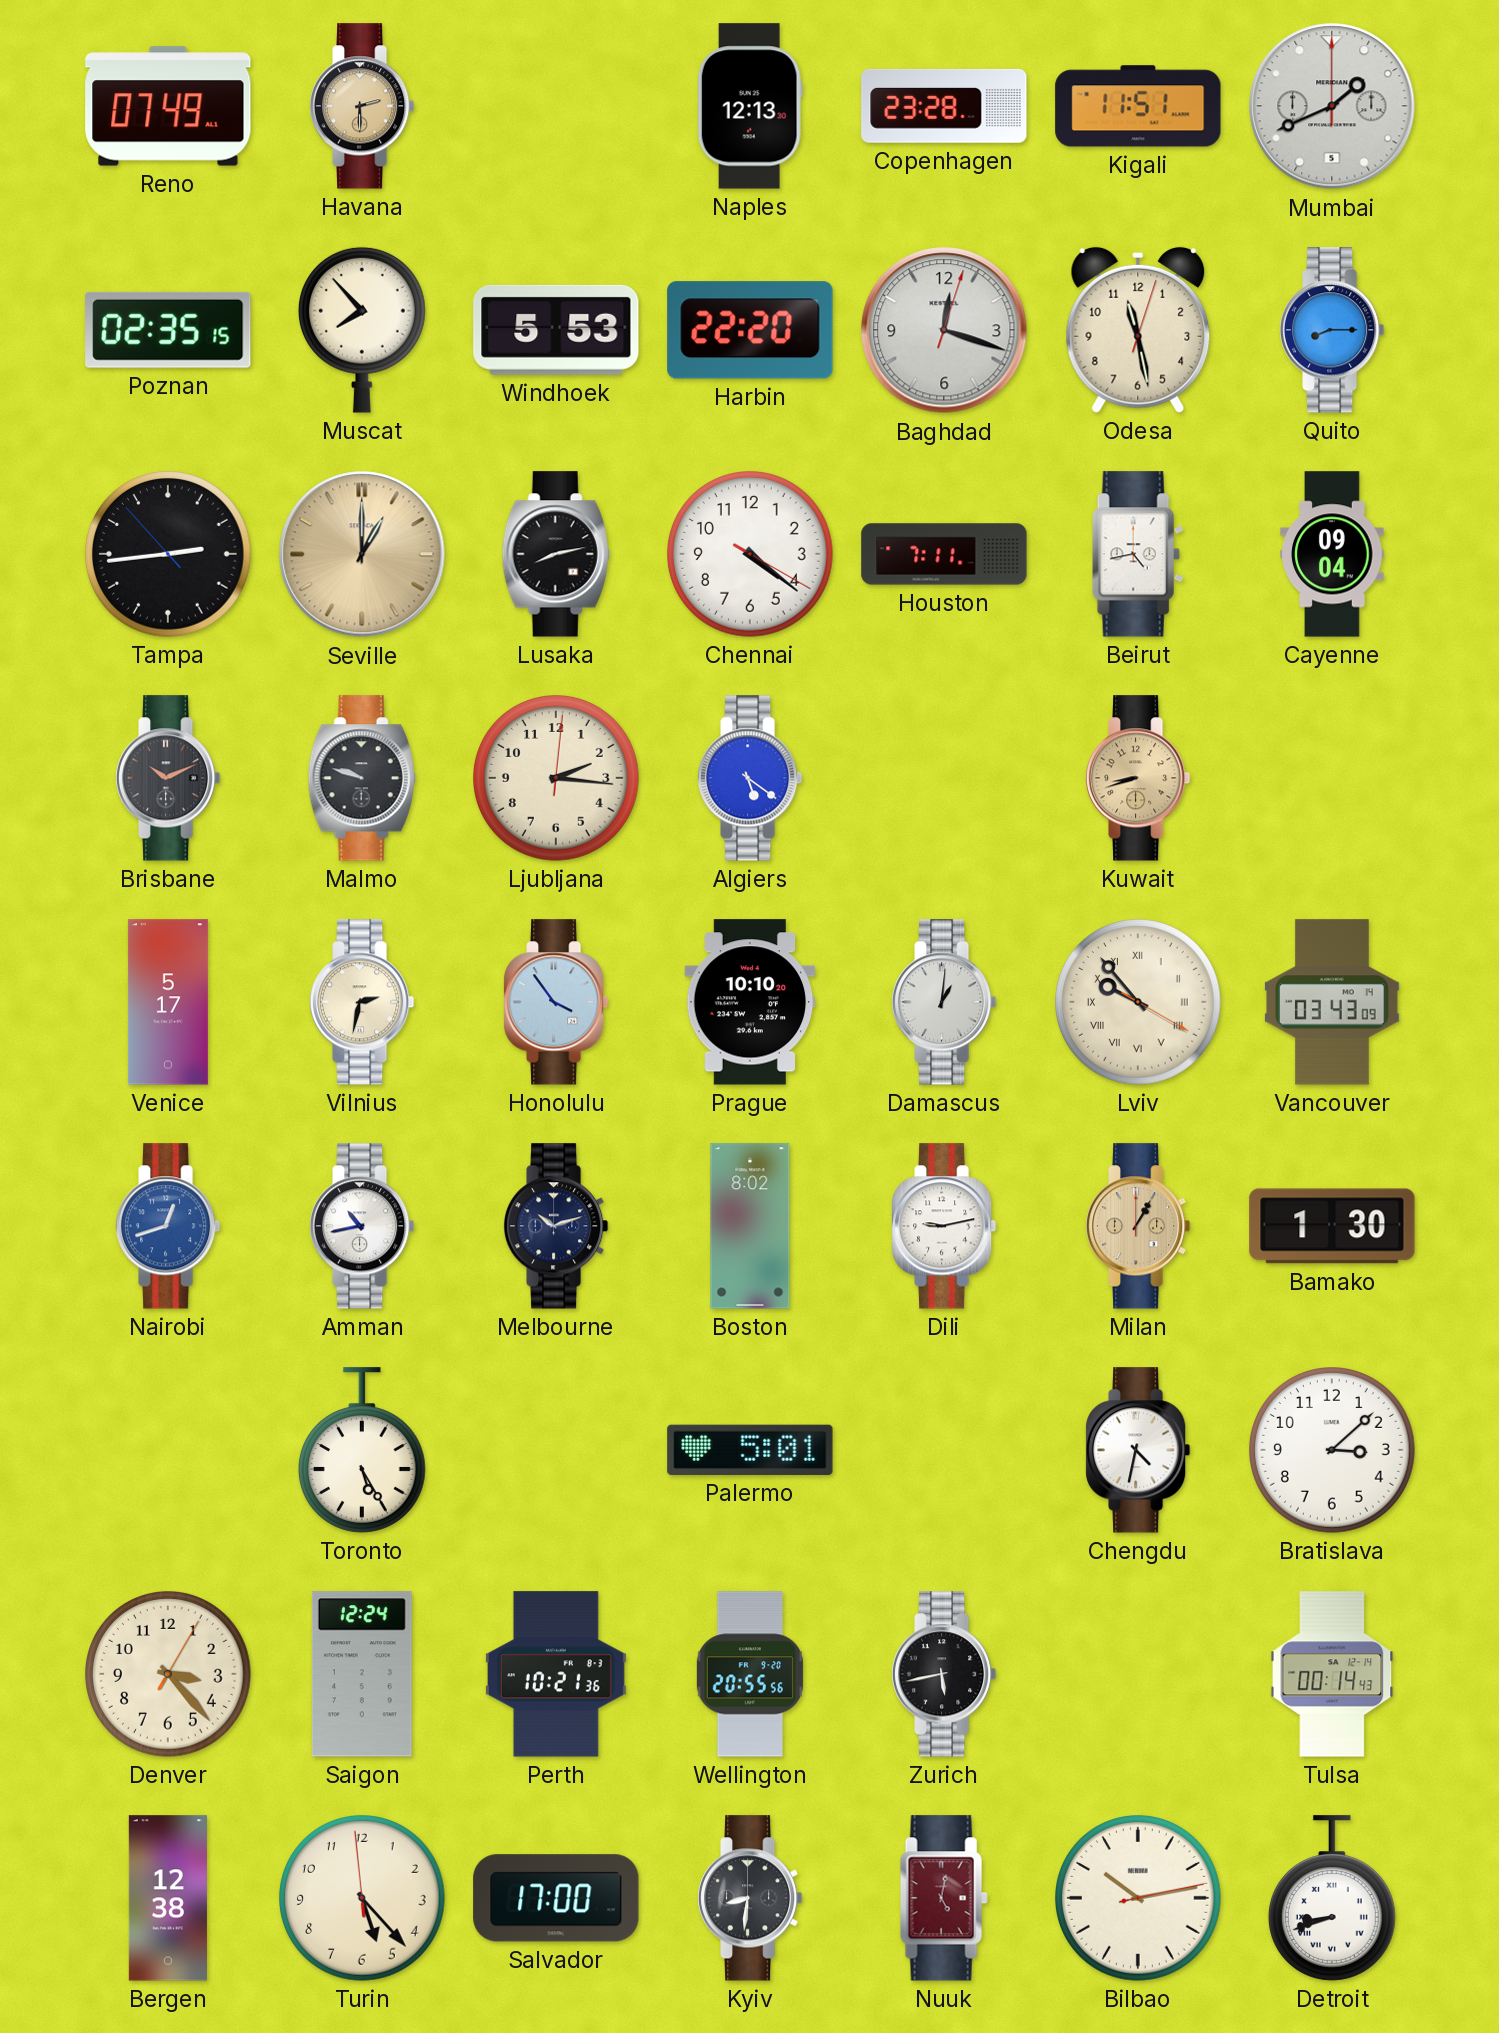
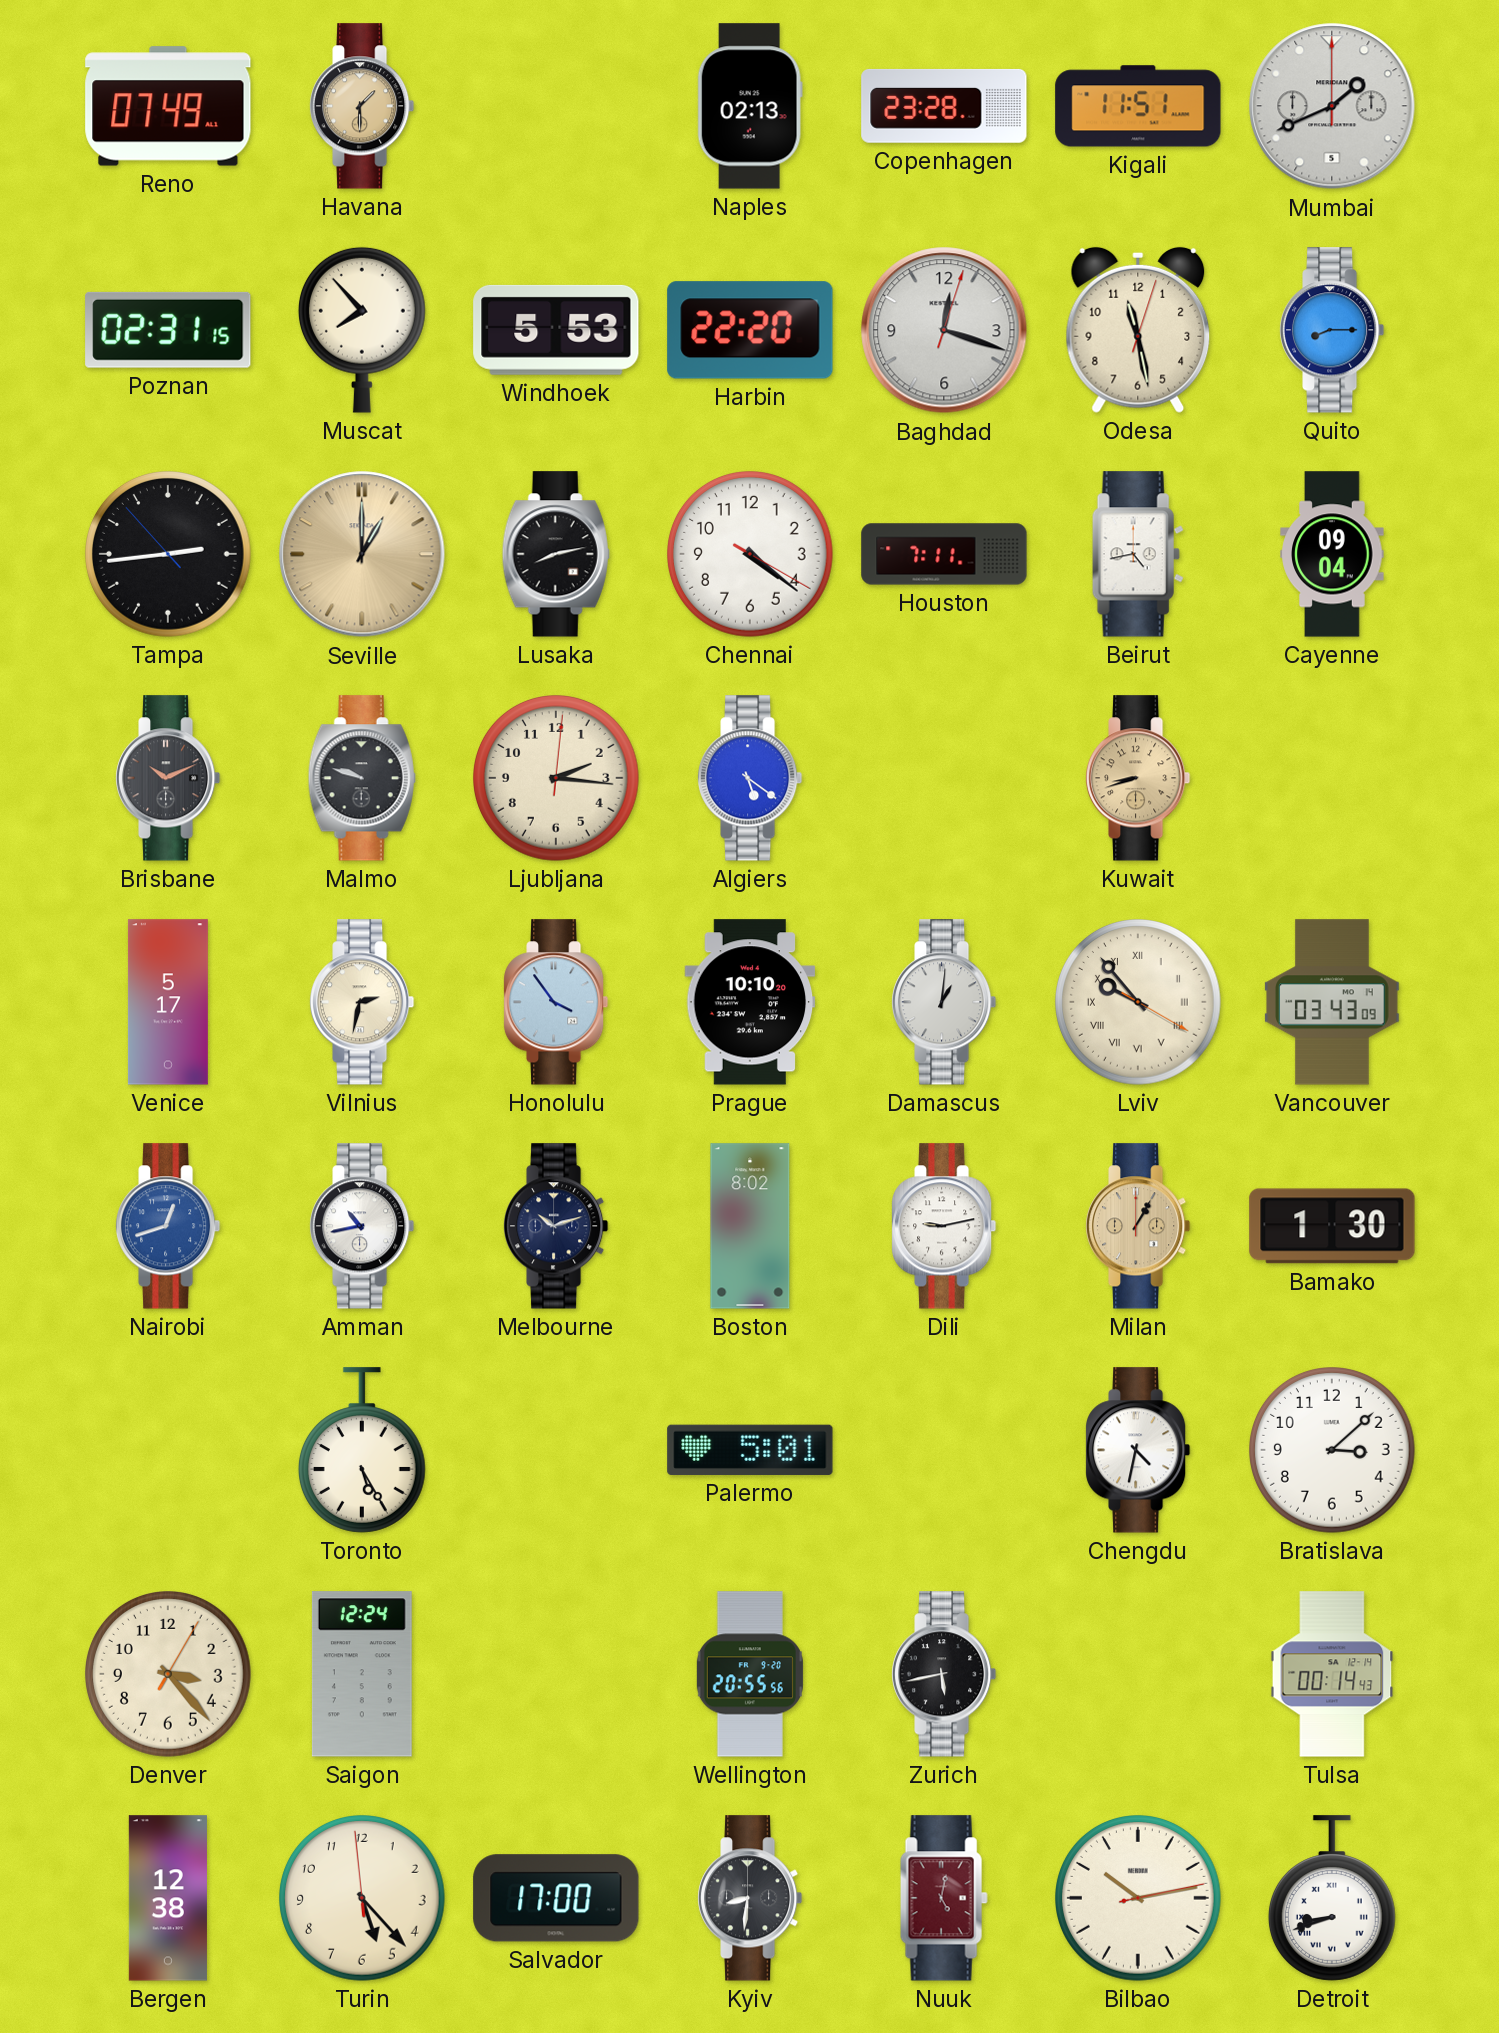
Havana: 2:30 -> 1:30
Naples: 12:13 -> 02:13
Poznan: 02:35 -> 02:31
Perth: 10:21 -> none
